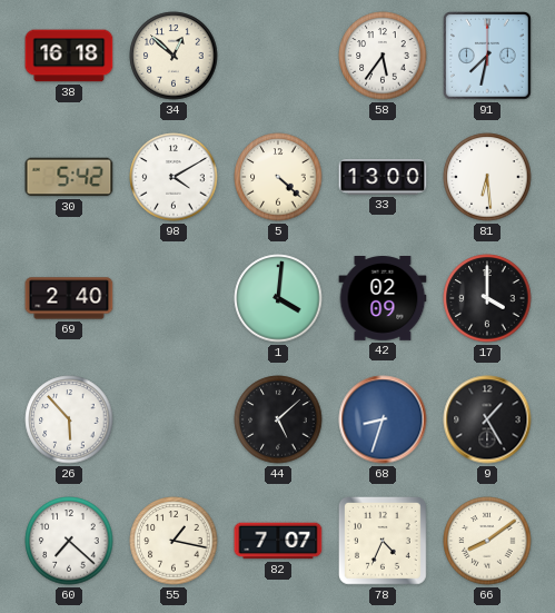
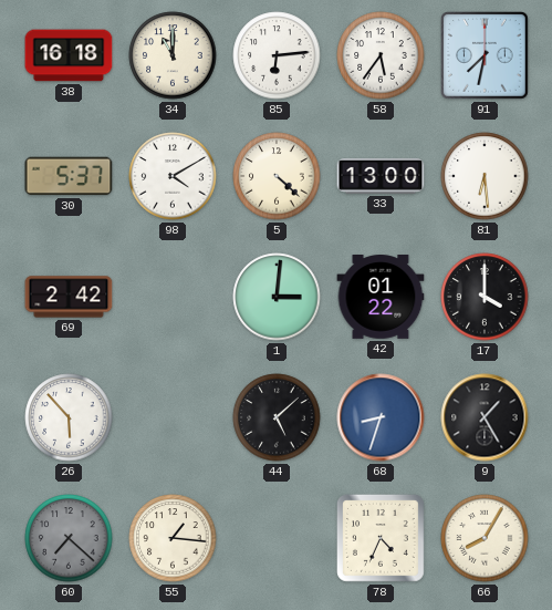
34: 12:52 -> 11:00
85: none -> 6:14
30: 5:42 -> 5:37
69: 2:40 -> 2:42
1: 4:01 -> 3:01
42: 02:09 -> 01:22
60 dial: white -> grey
55: 1:17 -> 1:16
82: 7:07 -> none
66: 8:09 -> 8:05
